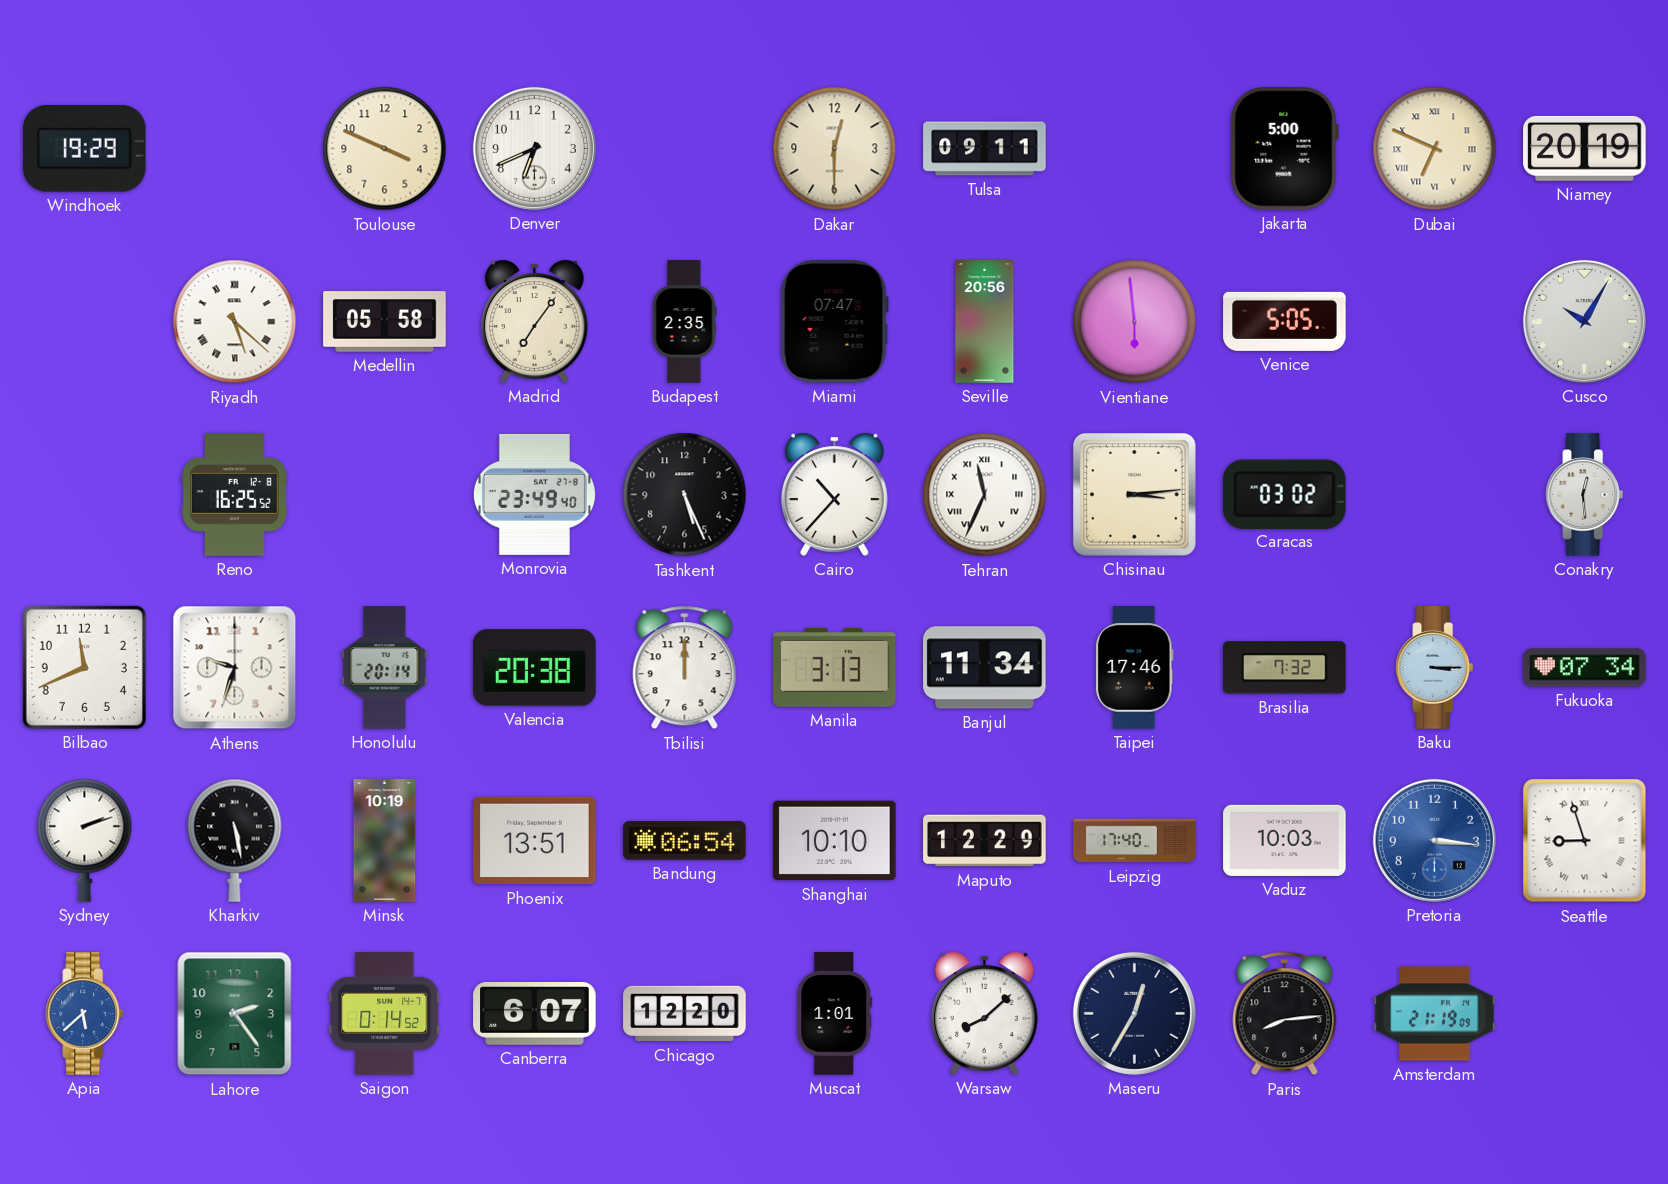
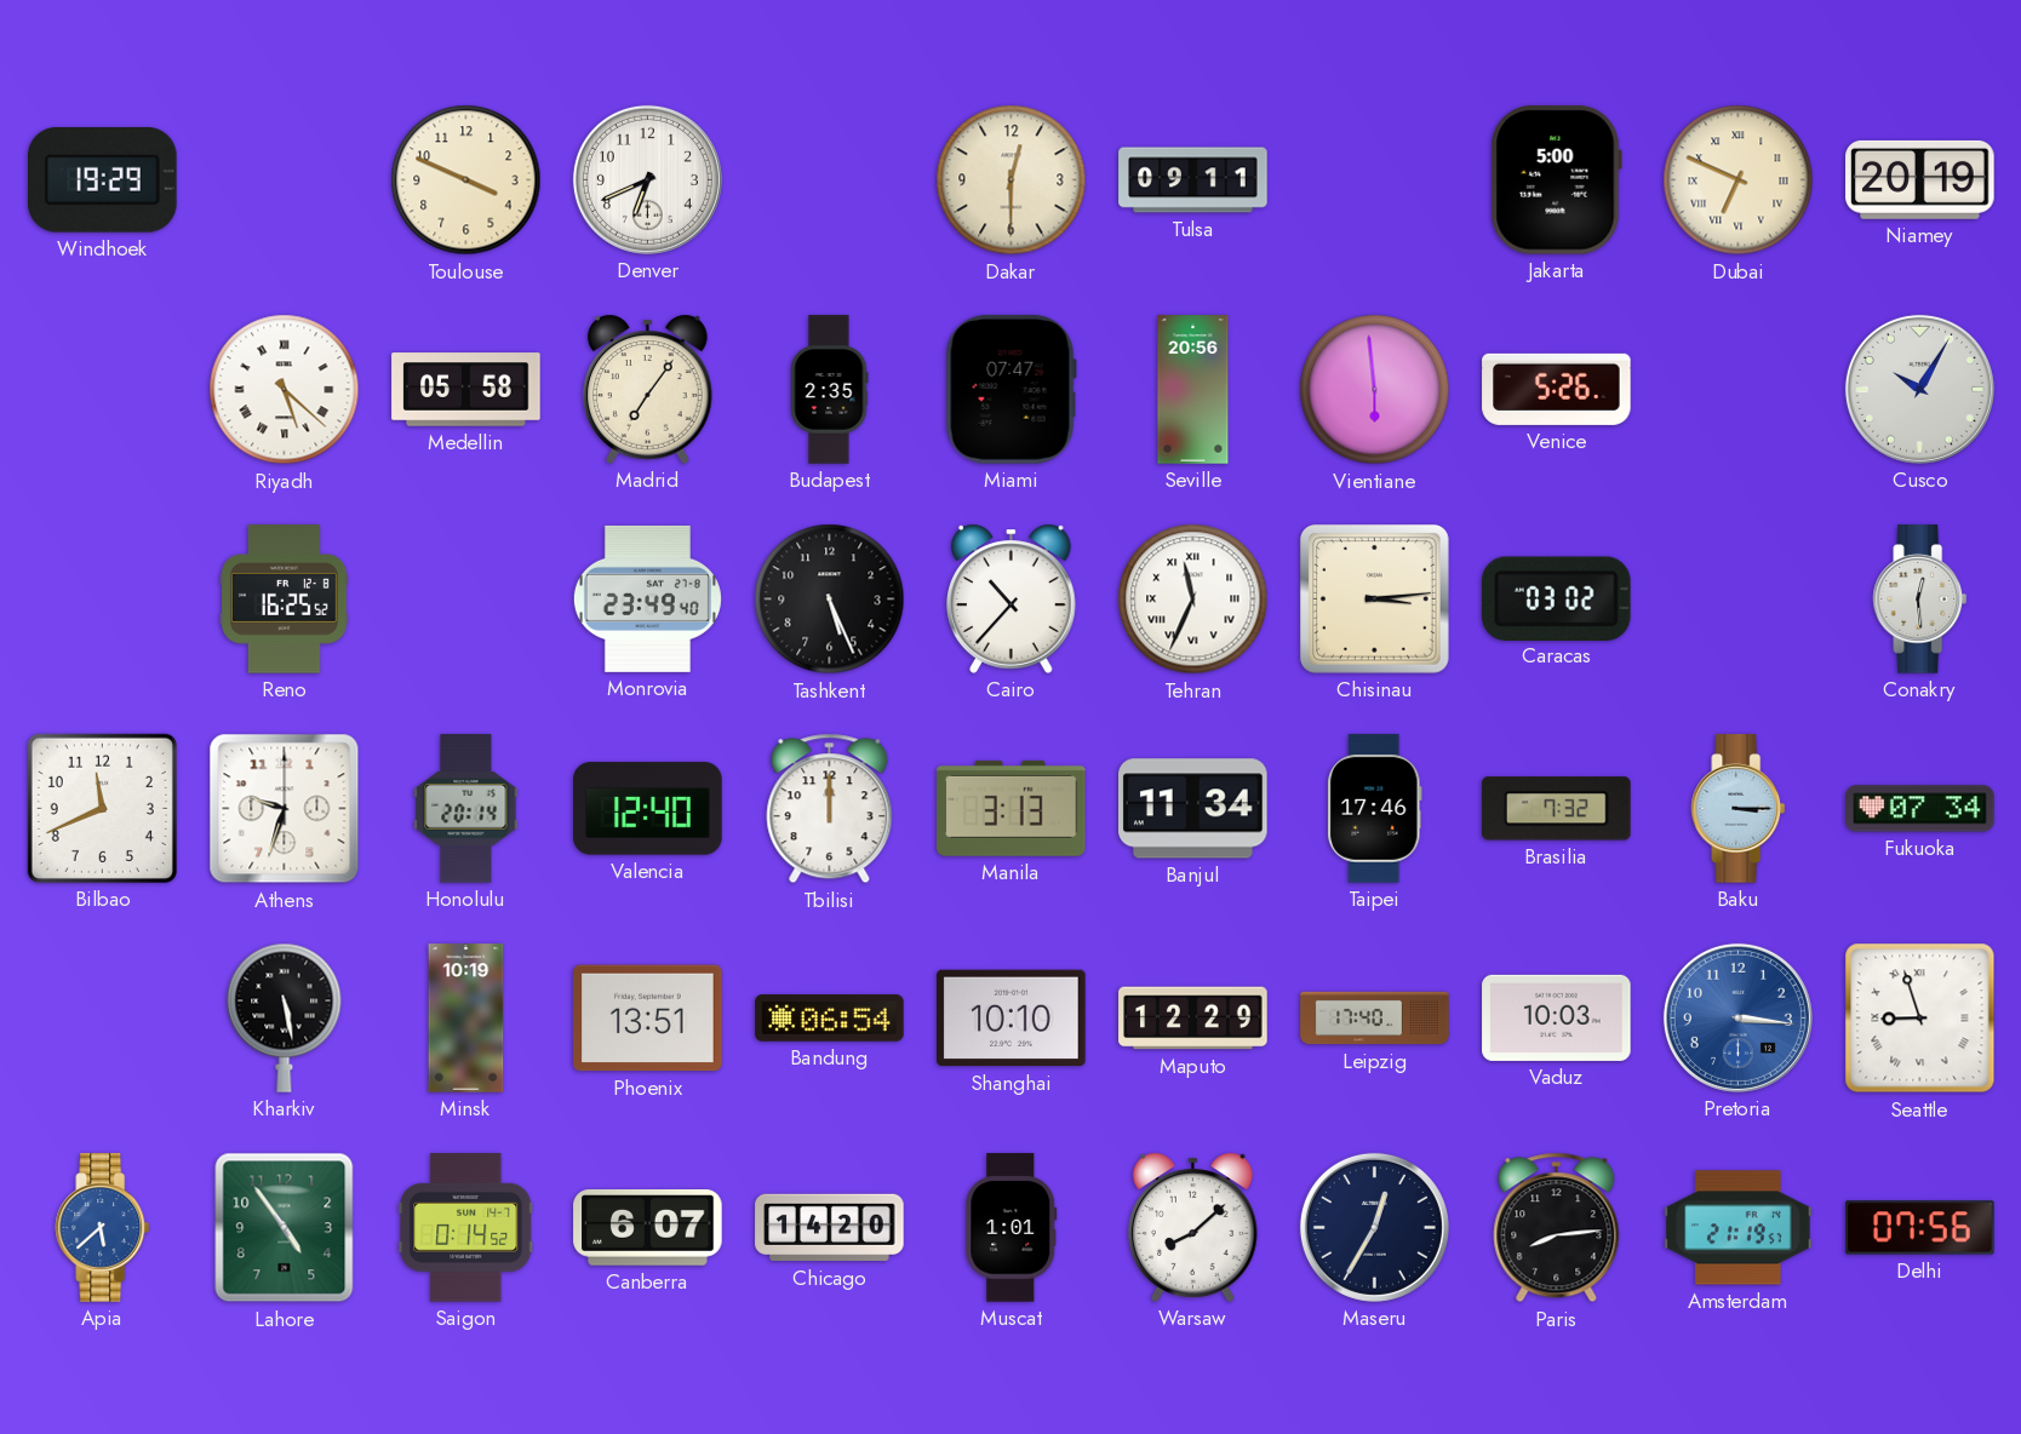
Venice: 5:05 -> 5:26
Valencia: 20:38 -> 12:40
Sydney: 2:12 -> none
Lahore: 2:24 -> 4:54
Chicago: 12:20 -> 14:20
Amsterdam: 21:19:09 -> 21:19:57
Delhi: none -> 07:56
